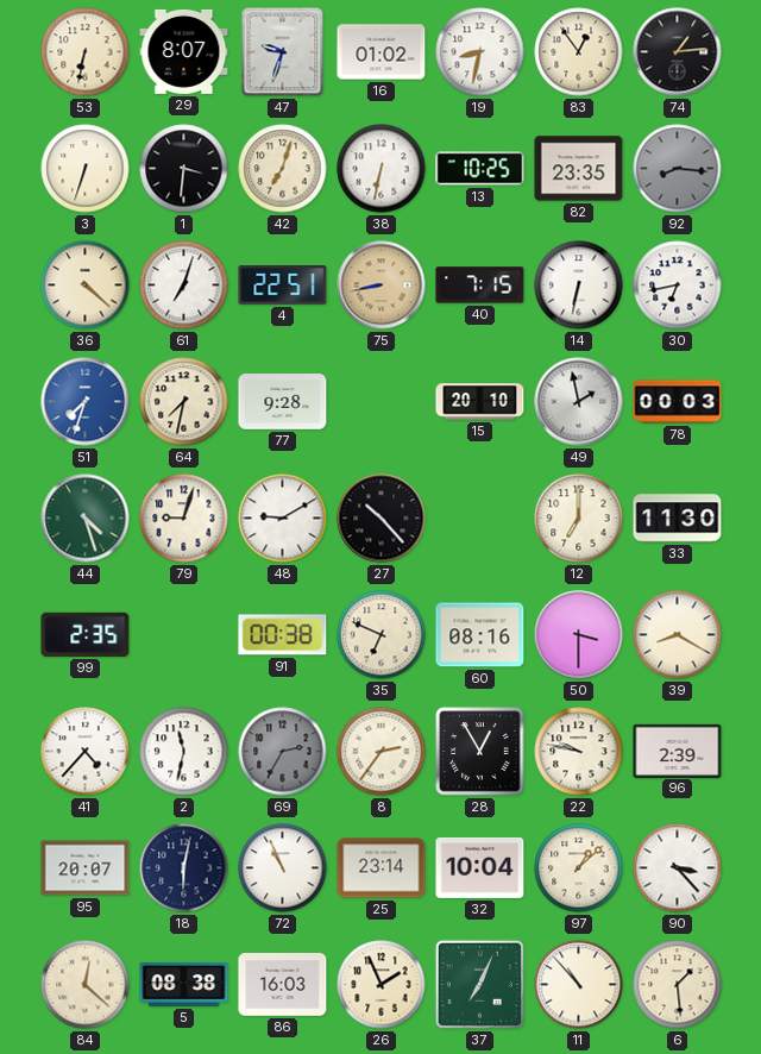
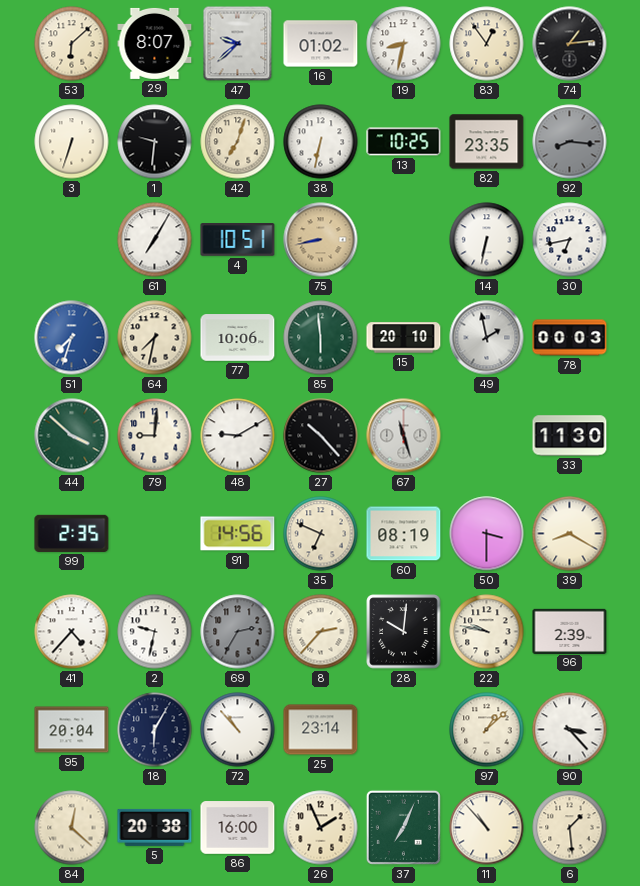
53: 6:32 -> 6:08
47: 9:33 -> 9:38
1: 3:31 -> 9:31
36: 4:22 -> none
61: 7:03 -> 7:05
4: 22:51 -> 10:51
40: 7:15 -> none
77: 9:28 -> 10:06
85: none -> 5:59
44: 4:27 -> 3:52
79: 9:03 -> 9:01
67: none -> 11:27
12: 7:00 -> none
91: 00:38 -> 14:56
60: 08:16 -> 08:19
2: 11:32 -> 9:32
8: 2:36 -> 2:37
28: 12:55 -> 10:01
95: 20:07 -> 20:04
18: 6:02 -> 6:05
72: 10:56 -> 10:53
32: 10:04 -> none
5: 08:38 -> 20:38
86: 16:03 -> 16:00
